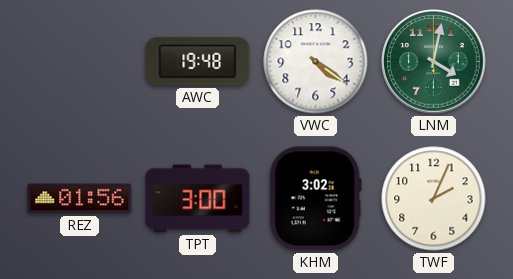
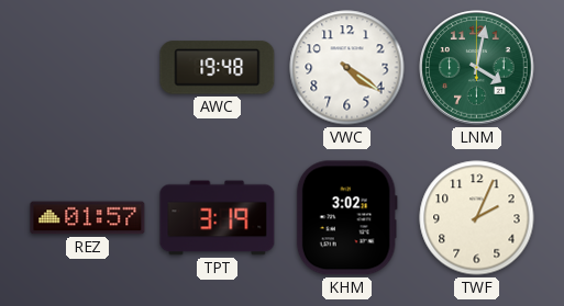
REZ: 01:56 -> 01:57
TPT: 3:00 -> 3:19
